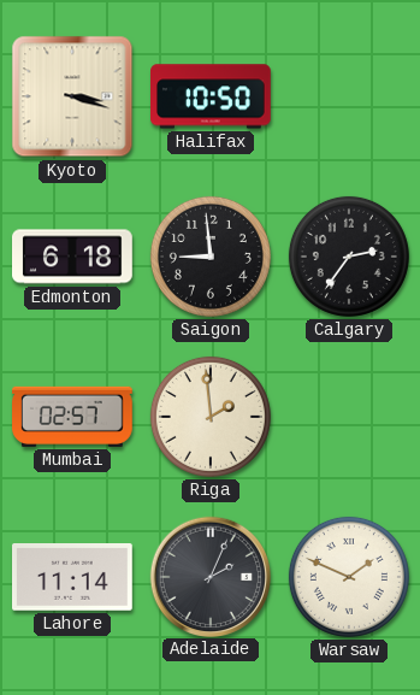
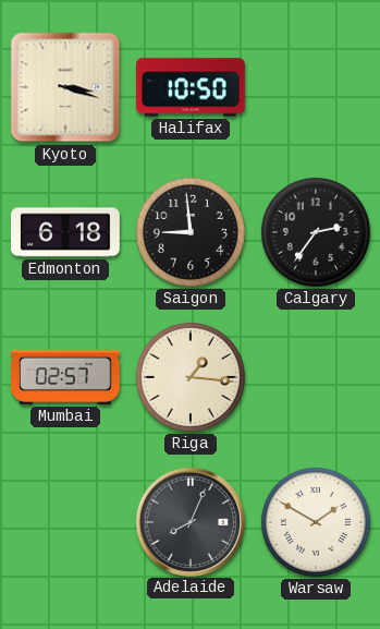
Riga: 1:59 -> 1:16
Lahore: 11:14 -> none
Adelaide: 2:04 -> 8:04
Warsaw: 1:49 -> 1:50
